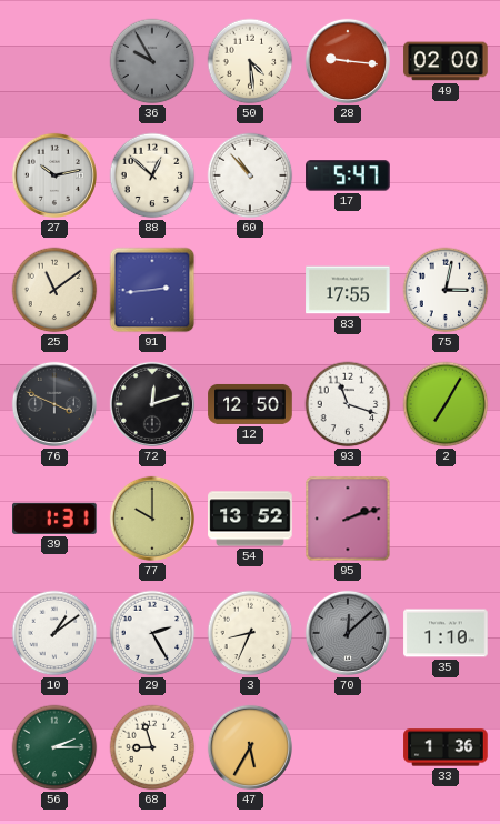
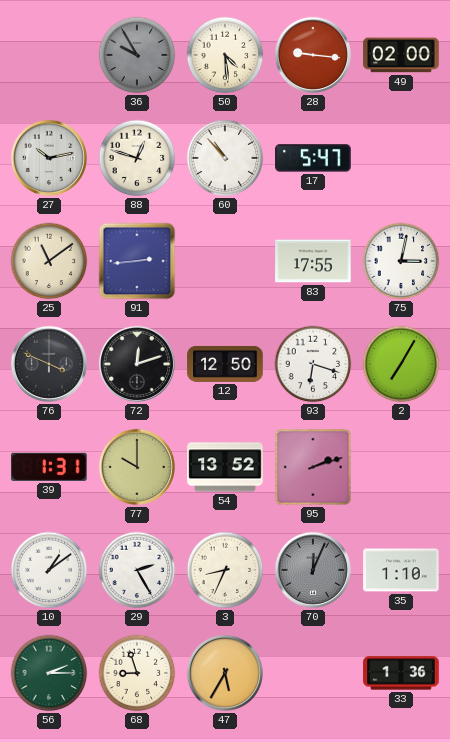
88: 12:52 -> 12:48
93: 11:18 -> 6:18
70: 12:08 -> 12:04
